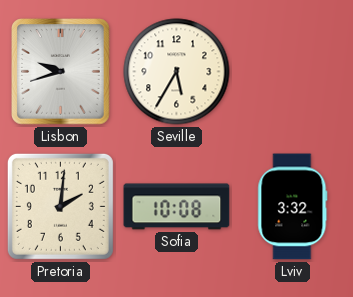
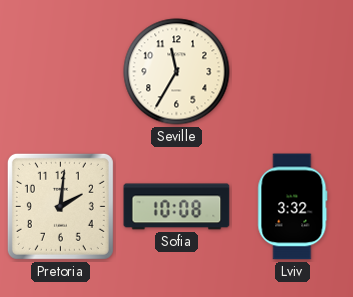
Lisbon: 9:42 -> none
Seville: 5:35 -> 11:35
